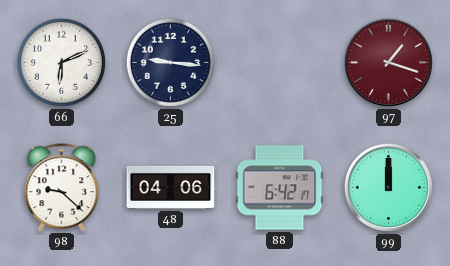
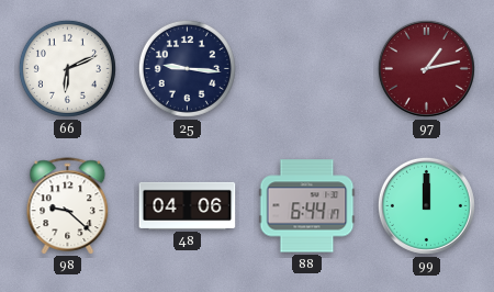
97: 1:18 -> 1:13
88: 6:42 -> 6:44
